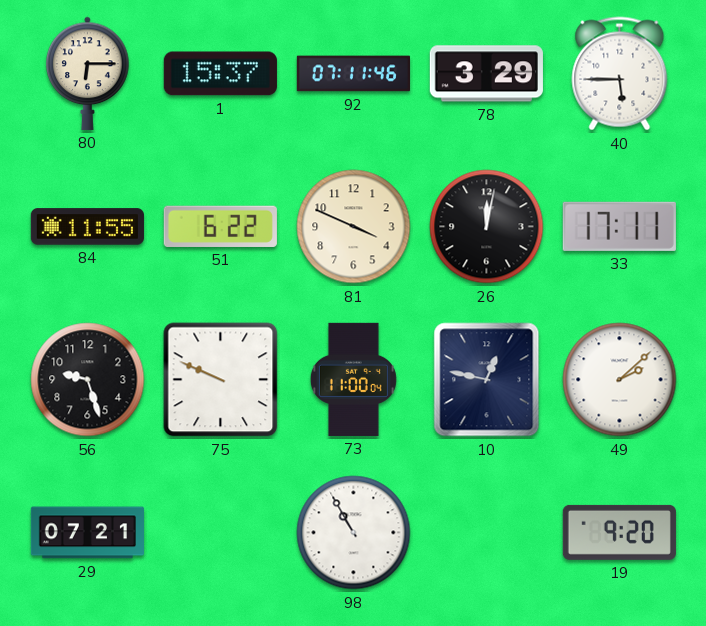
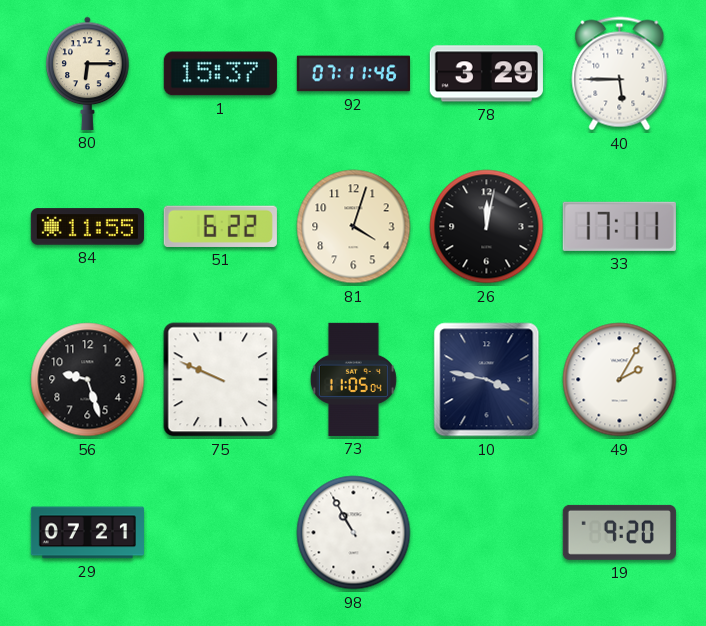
81: 3:49 -> 4:03
73: 11:00 -> 11:05
10: 12:47 -> 3:47
49: 2:08 -> 2:05
